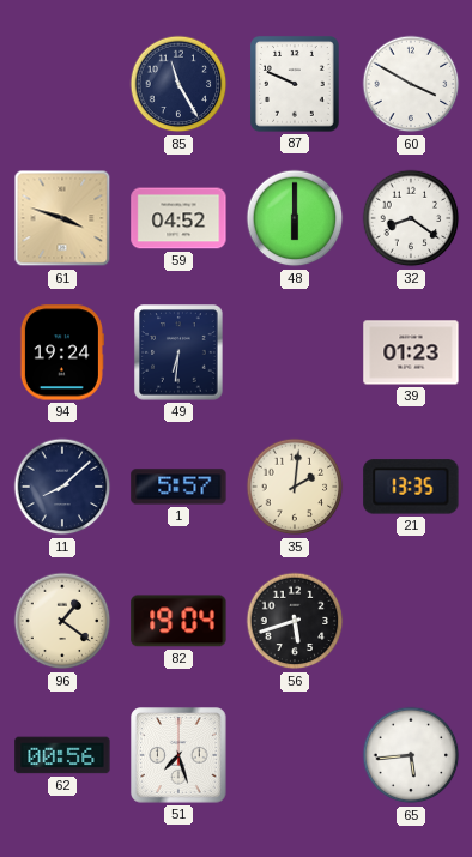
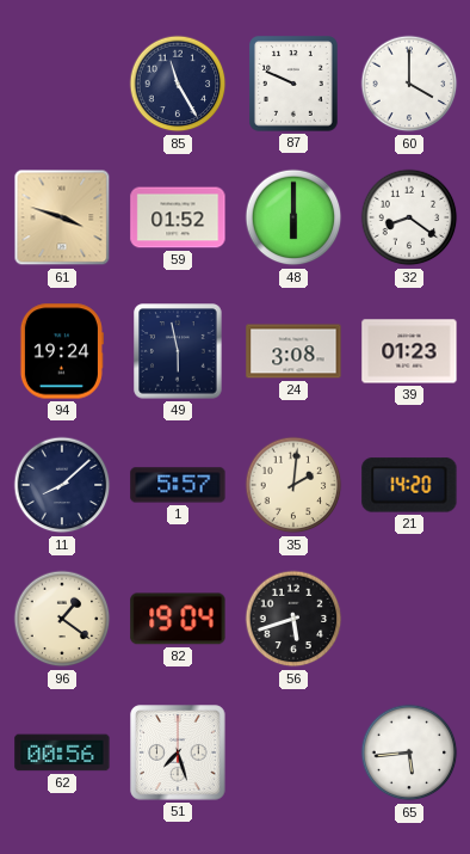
60: 3:50 -> 4:00
59: 04:52 -> 01:52
49: 6:31 -> 5:58
24: none -> 3:08
21: 13:35 -> 14:20
